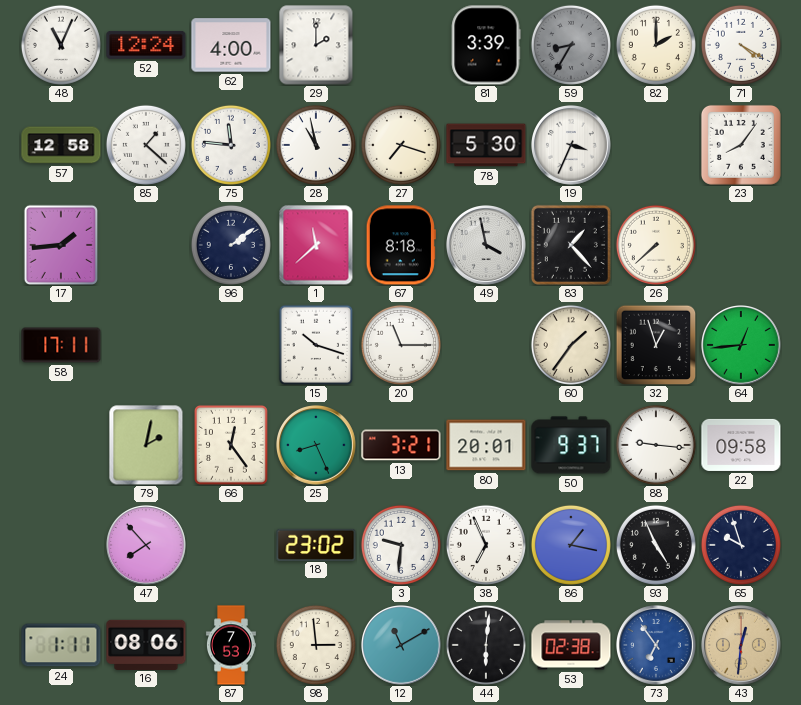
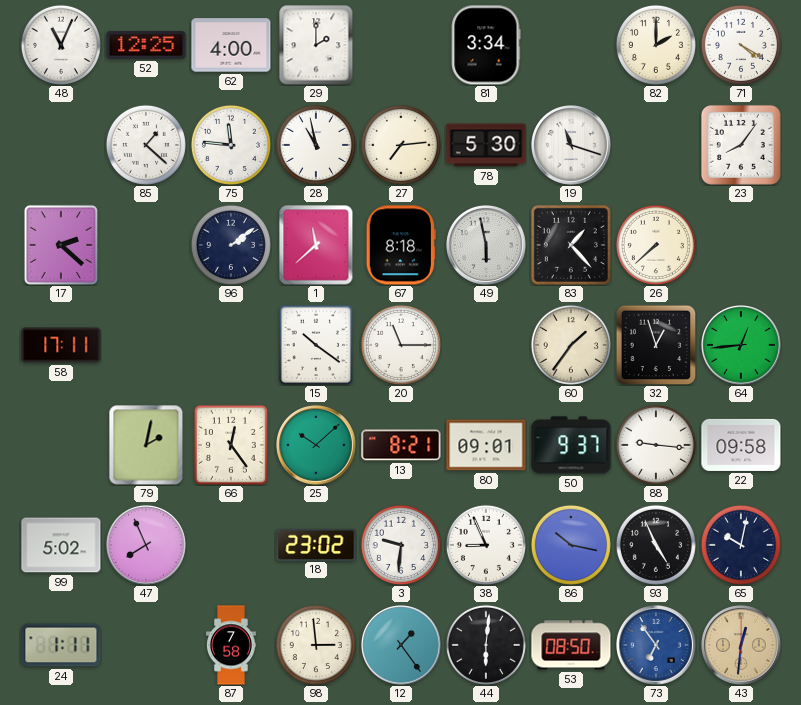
52: 12:24 -> 12:25
81: 3:39 -> 3:34
59: 8:35 -> none
57: 12:58 -> none
27: 7:18 -> 7:14
19: 3:34 -> 11:18
17: 1:44 -> 2:22
49: 3:58 -> 5:58
15: 10:18 -> 10:21
25: 8:26 -> 10:08
13: 3:21 -> 8:21
80: 20:01 -> 09:01
99: none -> 5:02
47: 7:53 -> 7:56
38: 6:56 -> 8:56
86: 1:17 -> 10:17
65: 9:57 -> 10:02
16: 08:06 -> none
87: 7:53 -> 7:58
12: 11:10 -> 1:24
53: 02:38 -> 08:50
